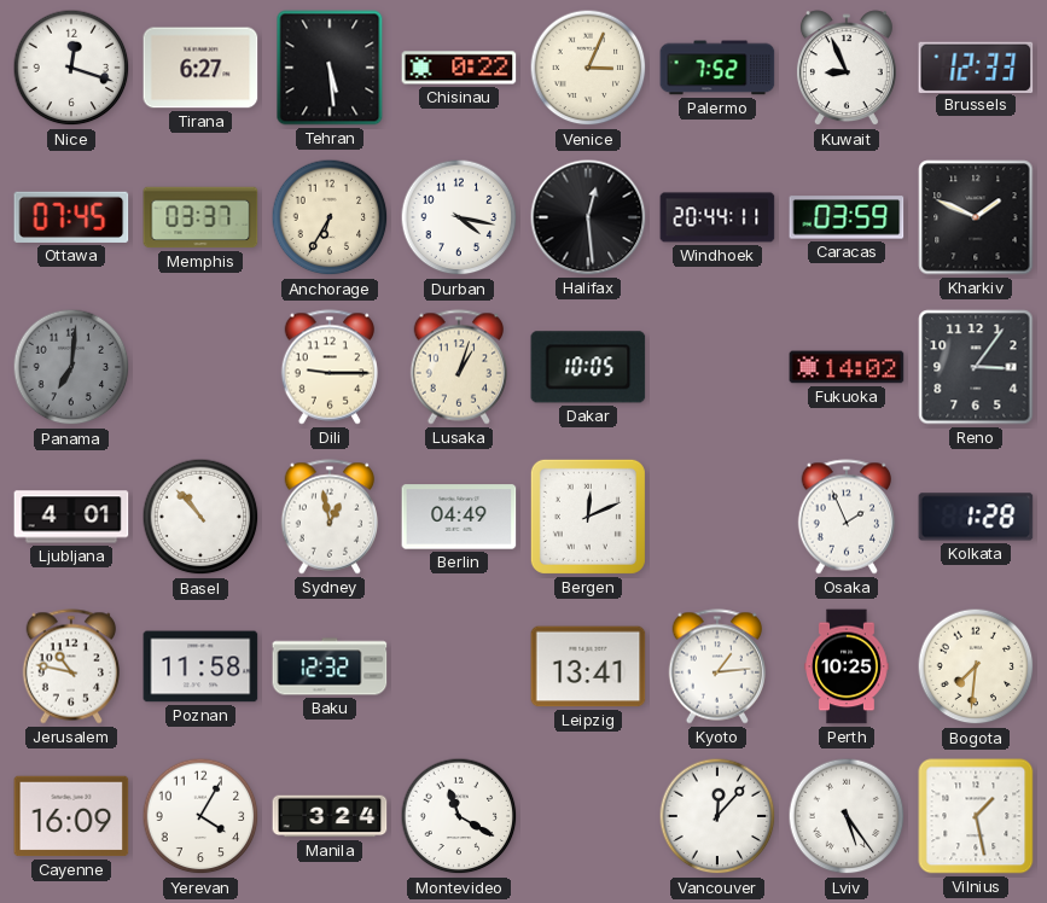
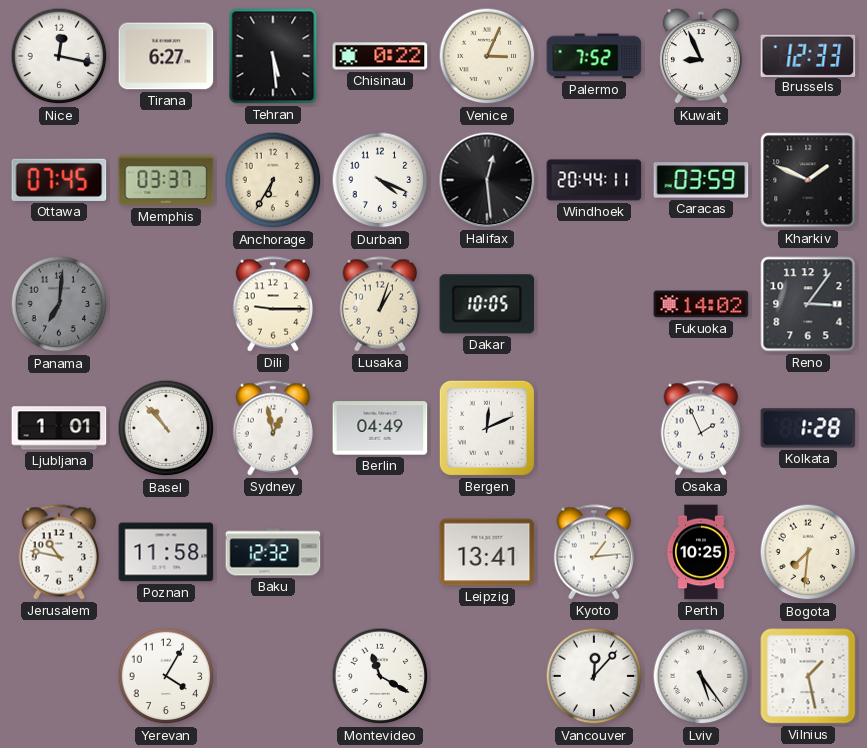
Nice: 12:18 -> 12:17
Durban: 4:17 -> 4:19
Ljubljana: 4:01 -> 1:01
Cayenne: 16:09 -> none
Manila: 3:24 -> none
